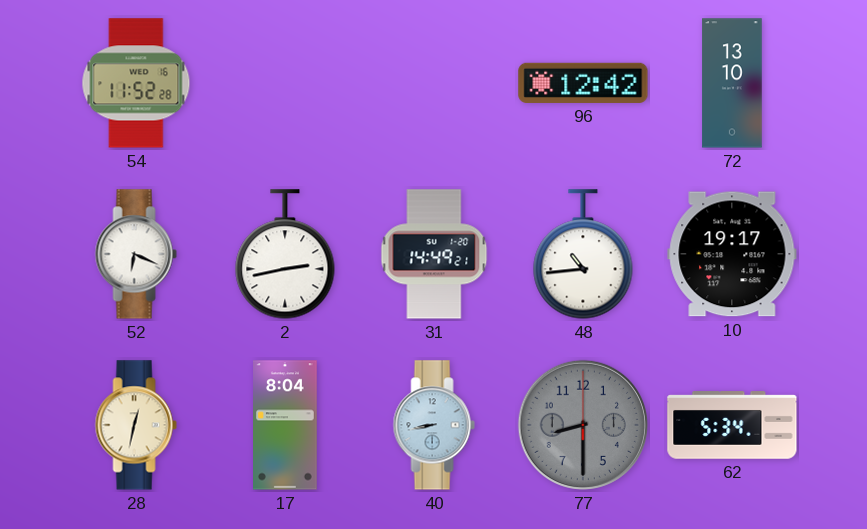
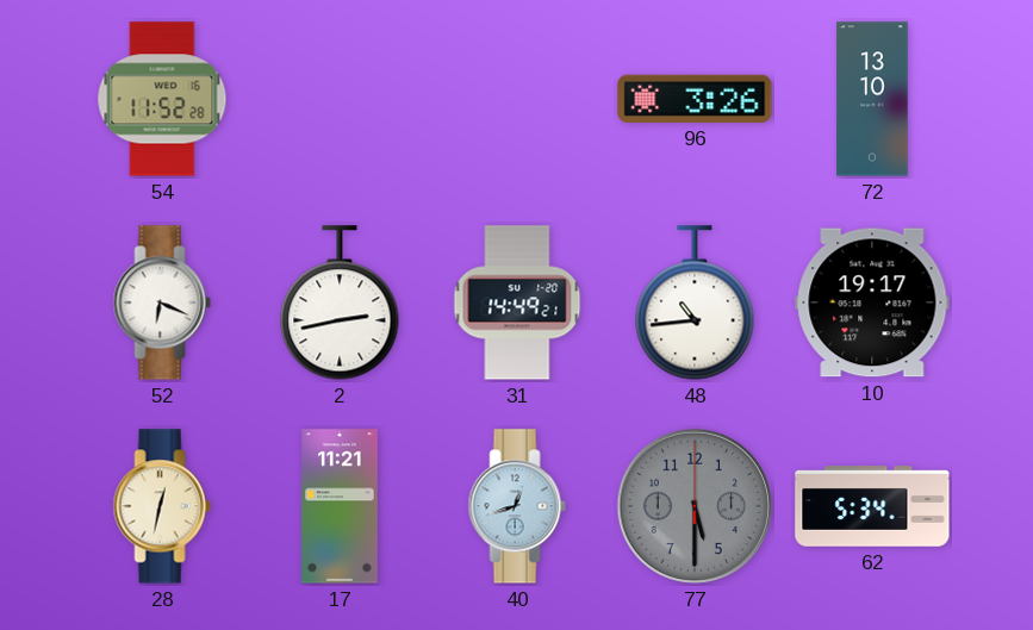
96: 12:42 -> 3:26
17: 8:04 -> 11:21
40: 8:43 -> 12:42
77: 8:30 -> 5:30
